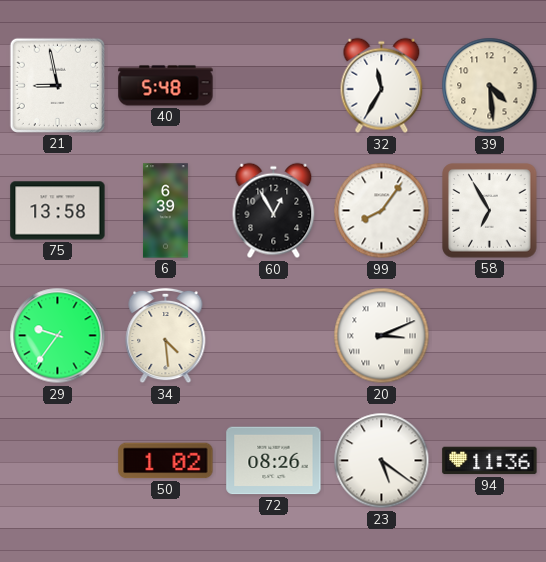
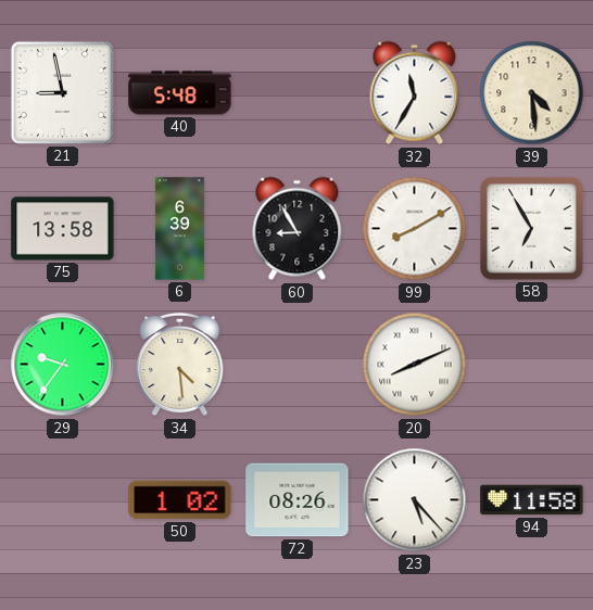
60: 12:55 -> 8:55
99: 8:06 -> 8:10
20: 3:11 -> 8:11
23: 5:21 -> 5:23
94: 11:36 -> 11:58
